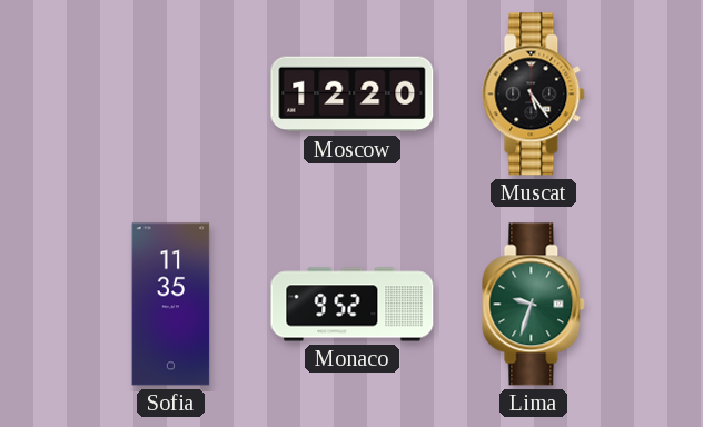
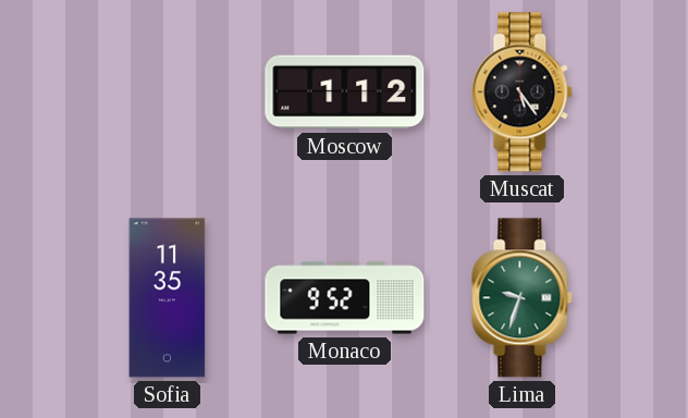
Moscow: 12:20 -> 1:12
